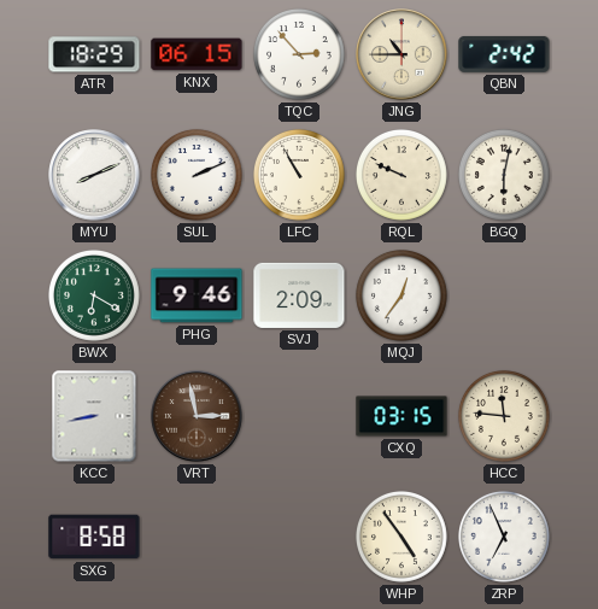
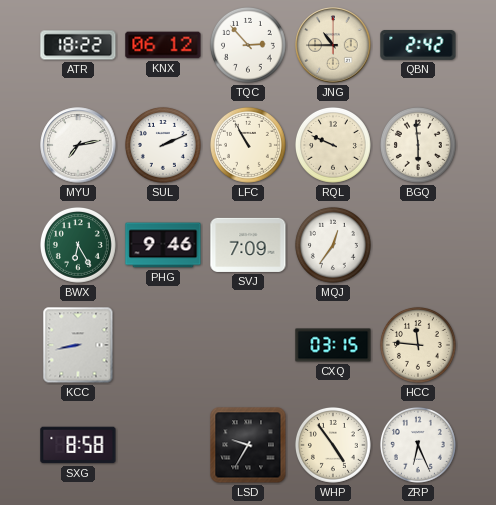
ATR: 18:29 -> 18:22
KNX: 06:15 -> 06:12
MYU: 8:11 -> 7:13
BGQ: 6:02 -> 5:59
BWX: 6:20 -> 6:25
SVJ: 2:09 -> 7:09
VRT: 2:58 -> none
LSD: none -> 9:35
ZRP: 6:56 -> 6:26
